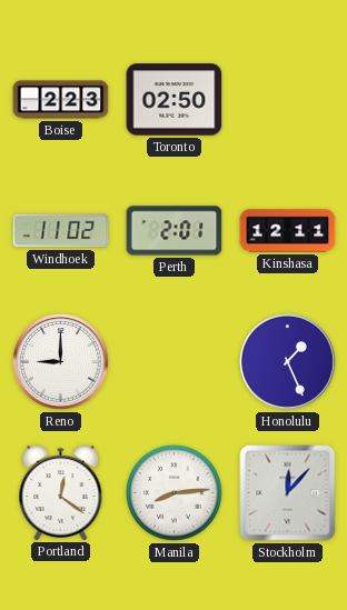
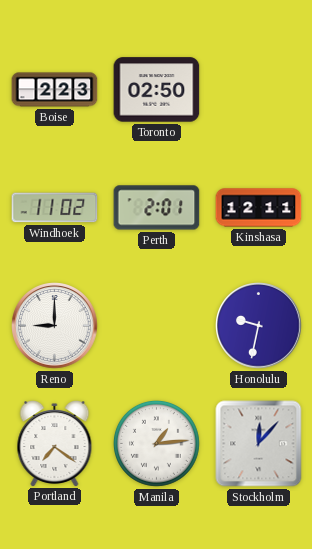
Honolulu: 1:26 -> 9:32
Portland: 12:21 -> 7:21
Manila: 8:14 -> 1:14
